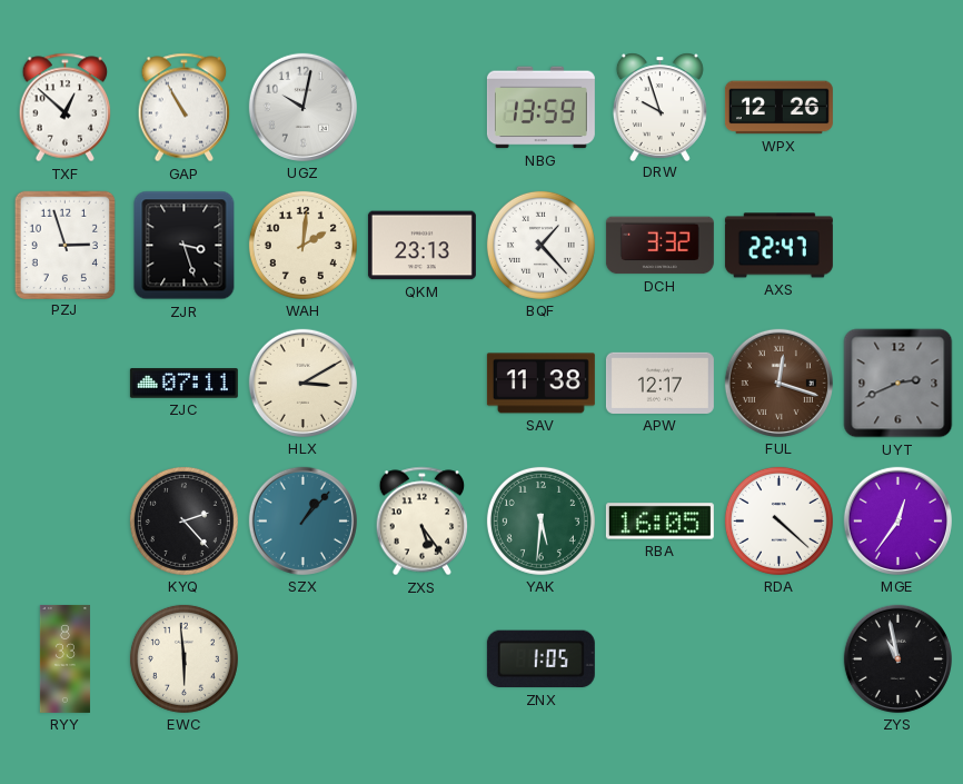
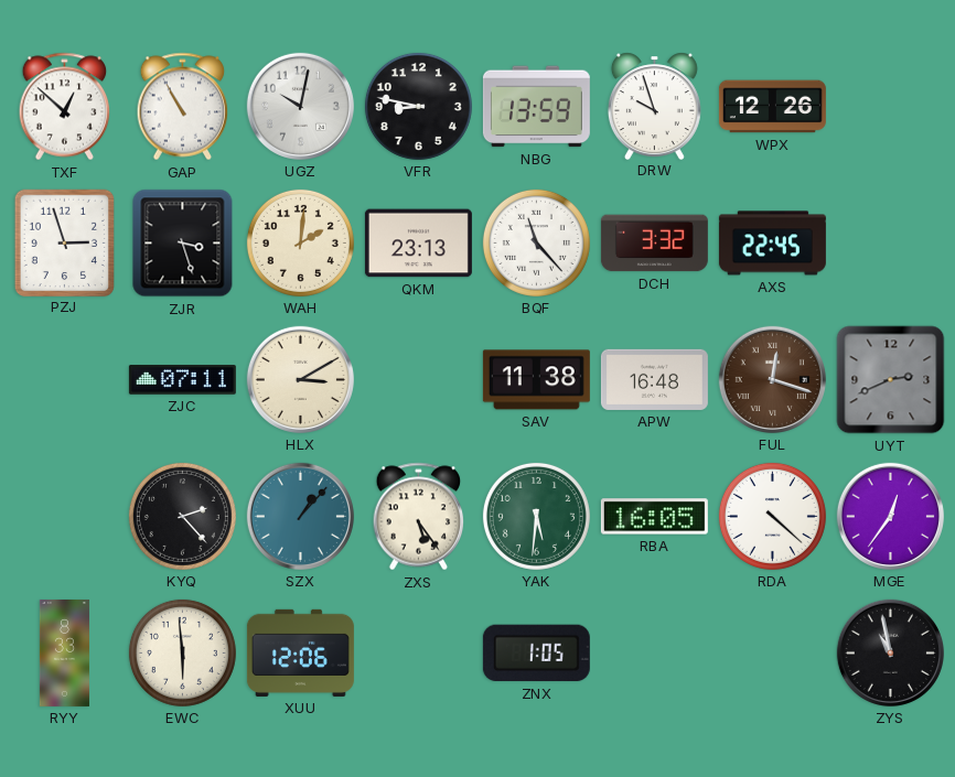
VFR: none -> 8:47
BQF: 1:23 -> 11:23
AXS: 22:47 -> 22:45
APW: 12:17 -> 16:48
XUU: none -> 12:06
